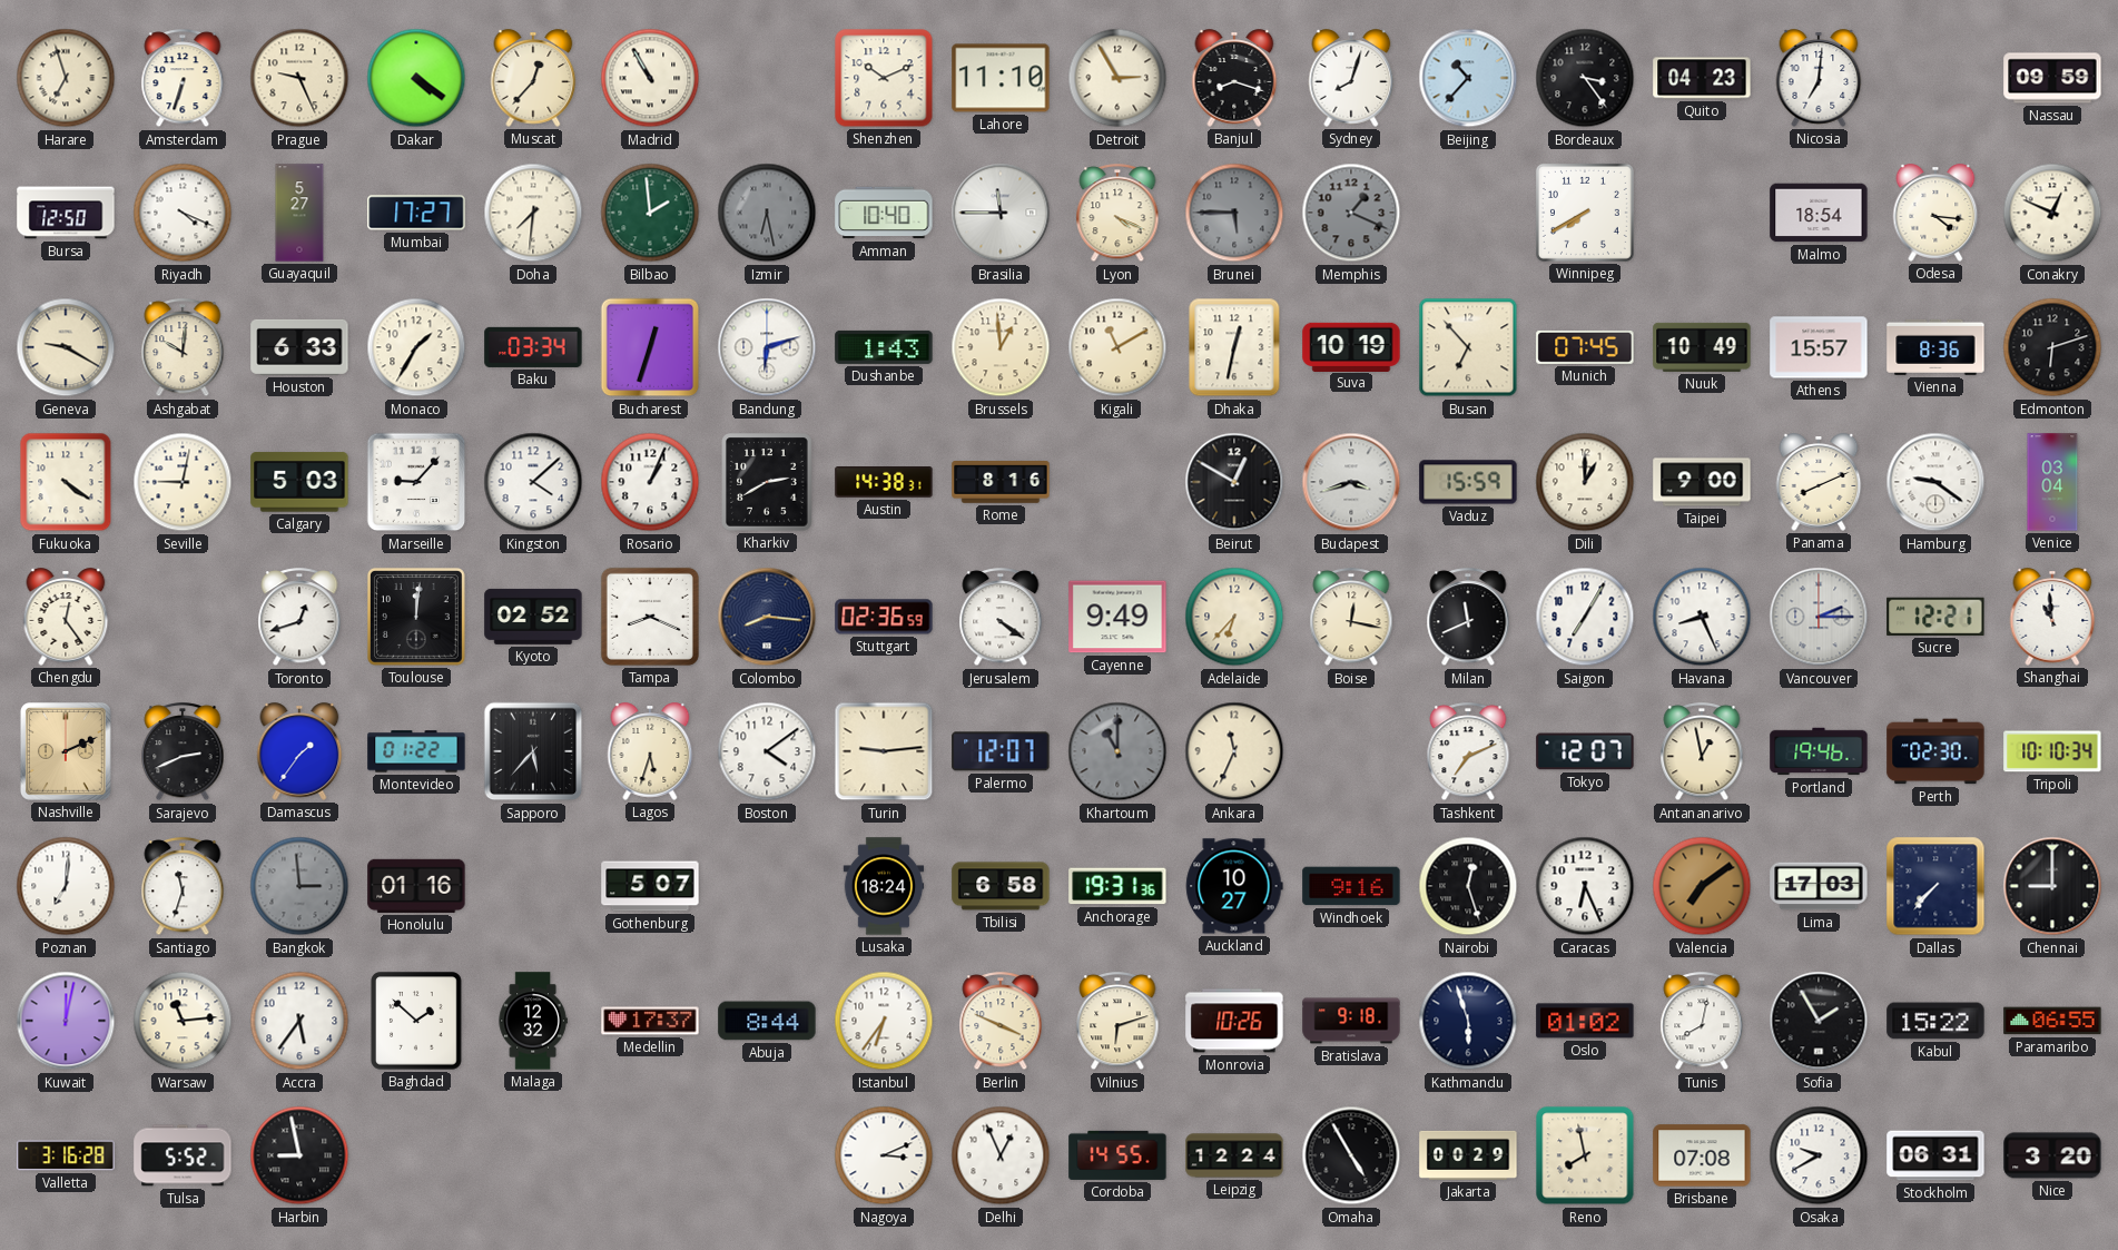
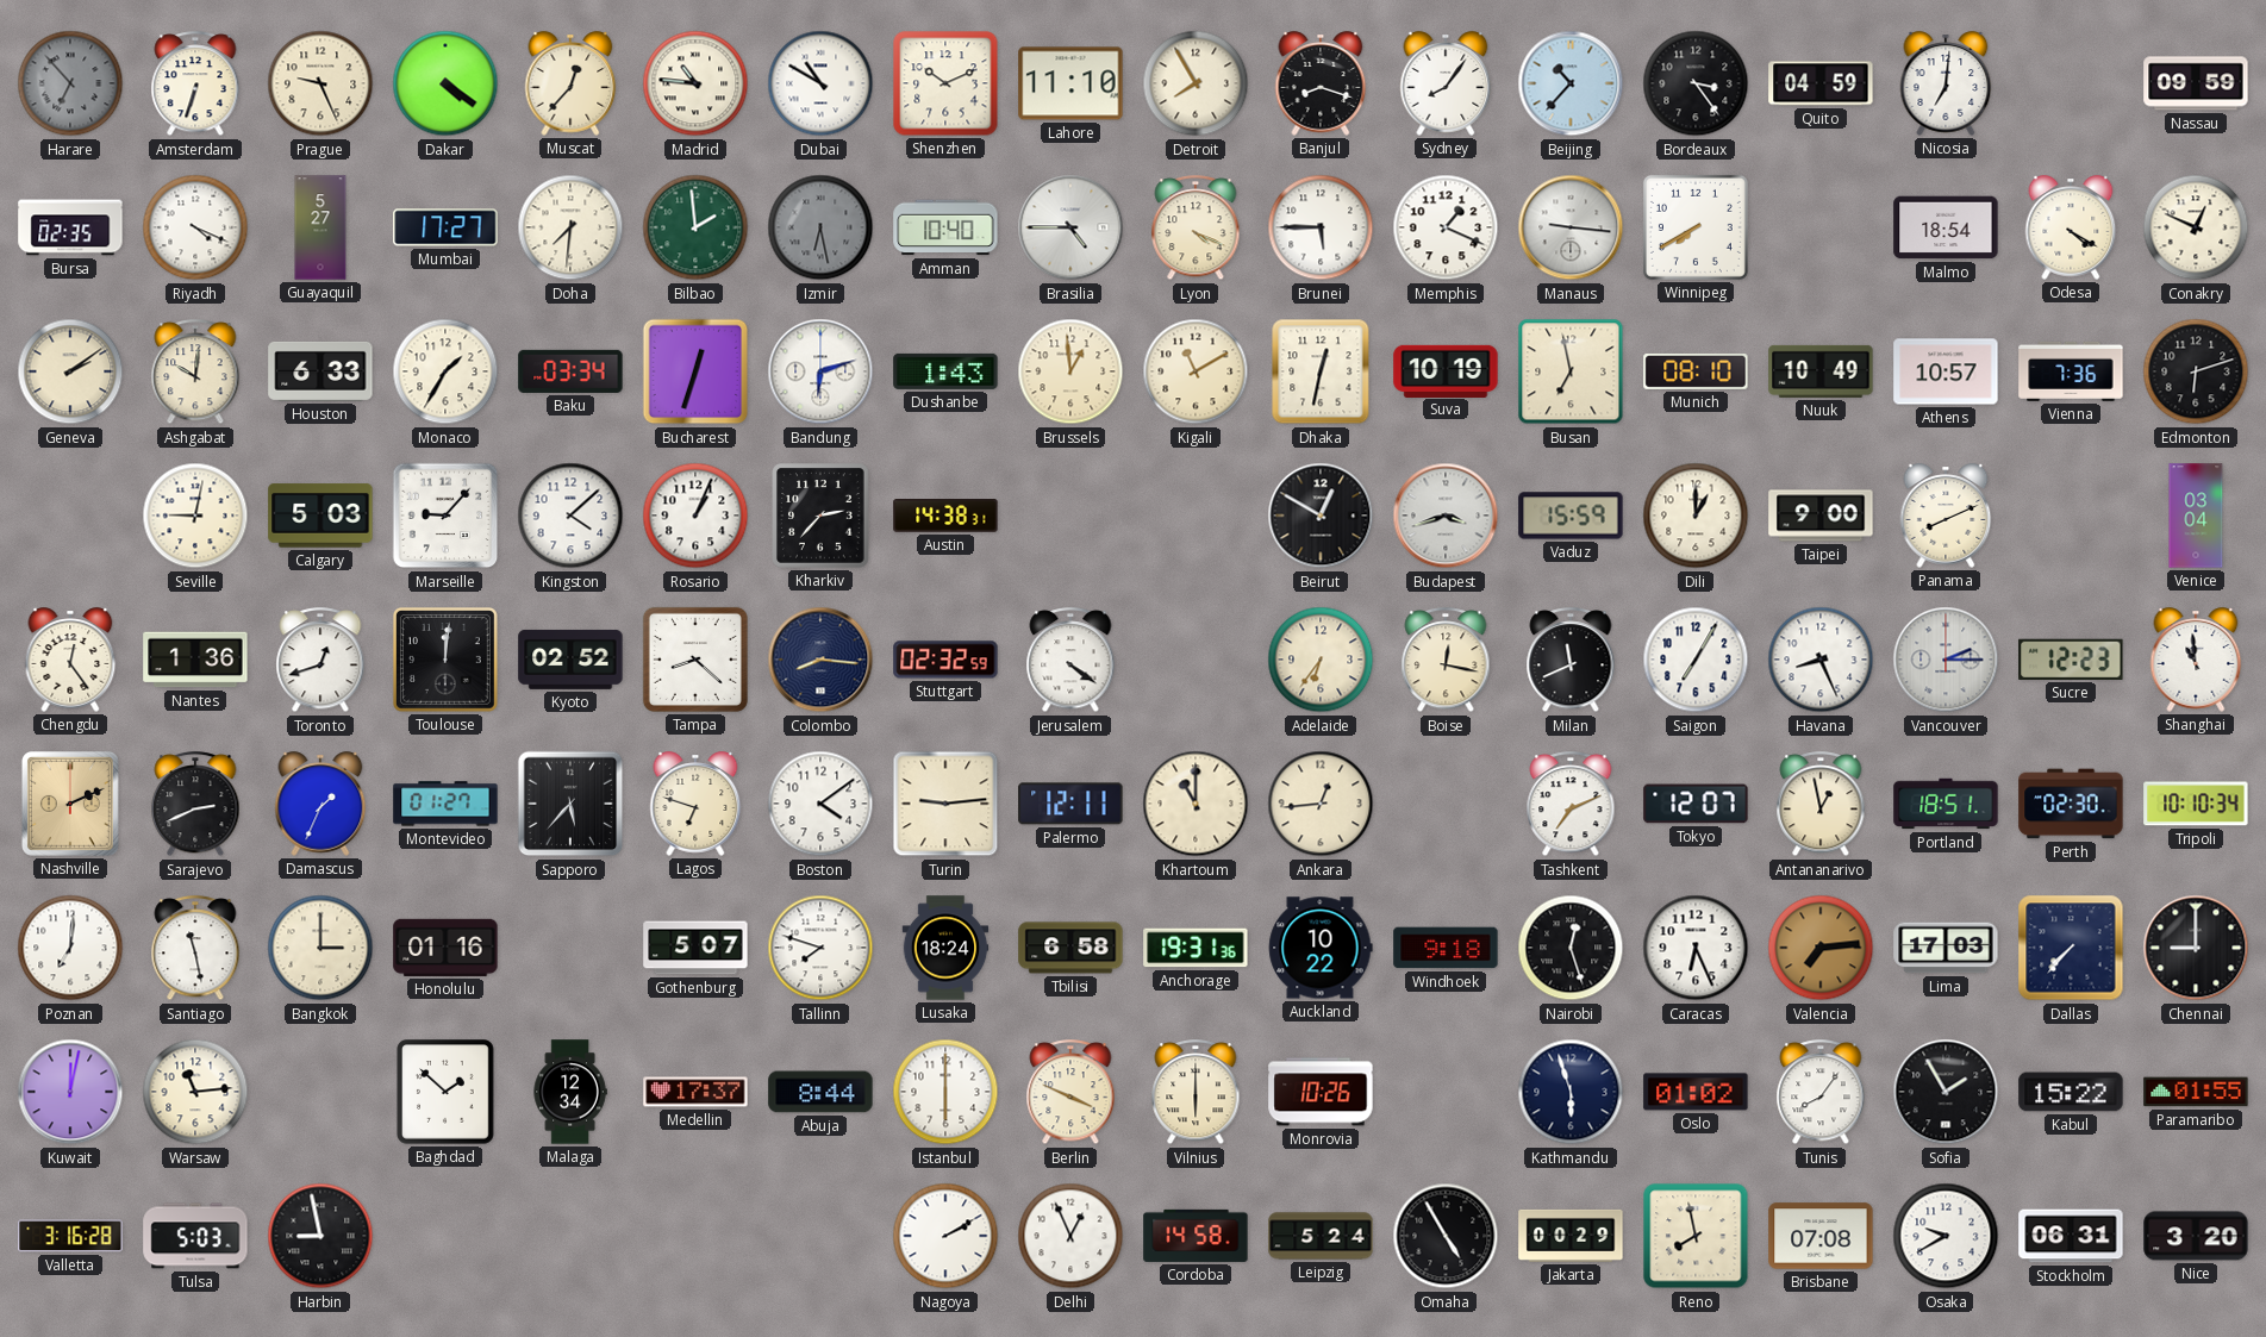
Harare: 6:57 -> 6:53
Harare dial: cream -> grey
Madrid: 10:55 -> 10:46
Dubai: none -> 10:50
Detroit: 2:55 -> 7:55
Sydney: 8:03 -> 8:06
Quito: 04:23 -> 04:59
Bursa: 12:50 -> 02:35
Brasilia: 11:45 -> 4:45
Brunei dial: grey -> white
Memphis dial: grey -> white
Manaus: none -> 9:16
Odesa: 4:16 -> 4:20
Geneva: 9:20 -> 2:09
Busan: 6:53 -> 6:58
Munich: 07:45 -> 08:10
Athens: 15:57 -> 10:57
Vienna: 8:36 -> 7:36
Fukuoka: 4:21 -> none
Kharkiv: 2:40 -> 2:37
Rome: 8:16 -> none
Hamburg: 9:21 -> none
Nantes: none -> 1:36
Tampa: 8:19 -> 8:22
Stuttgart: 02:36 -> 02:32
Cayenne: 9:49 -> none
Adelaide: 6:37 -> 6:36
Sucre: 12:21 -> 12:23
Damascus: 1:36 -> 1:34
Montevideo: 01:22 -> 01:27
Lagos: 5:33 -> 6:48
Palermo: 12:07 -> 12:11
Khartoum dial: grey -> cream
Ankara: 11:34 -> 12:44
Portland: 19:46 -> 18:51
Santiago: 11:33 -> 11:28
Bangkok: 2:59 -> 3:00
Bangkok dial: grey -> cream
Tallinn: none -> 7:48
Auckland: 10:27 -> 10:22
Windhoek: 9:16 -> 9:18
Valencia: 7:09 -> 7:14
Accra: 5:36 -> none
Malaga: 12:32 -> 12:34
Istanbul: 6:36 -> 6:00
Vilnius: 6:12 -> 6:00
Bratislava: 9:18 -> none
Tunis: 8:02 -> 8:06
Paramaribo: 06:55 -> 01:55
Tulsa: 5:52 -> 5:03
Nagoya: 3:11 -> 2:10
Cordoba: 14:55 -> 14:58
Leipzig: 12:24 -> 5:24
